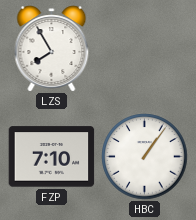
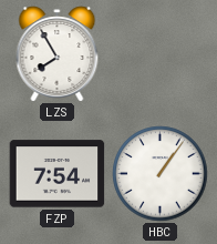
FZP: 7:10 -> 7:54
